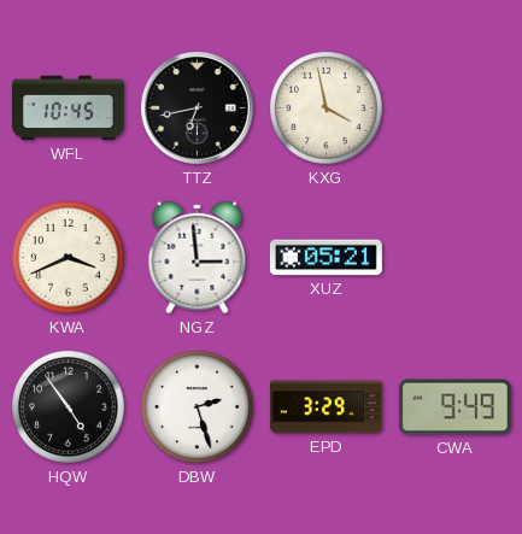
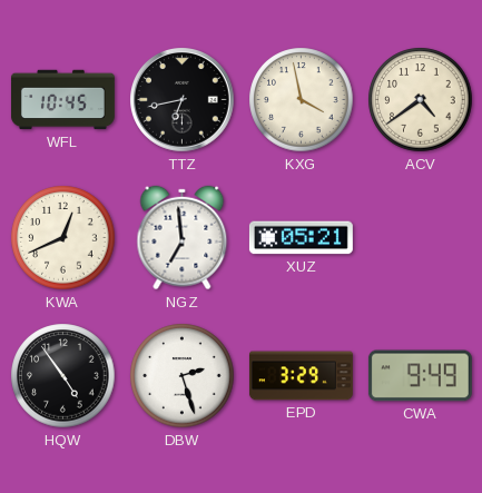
ACV: none -> 4:39
KWA: 3:41 -> 12:41
NGZ: 2:59 -> 6:59
